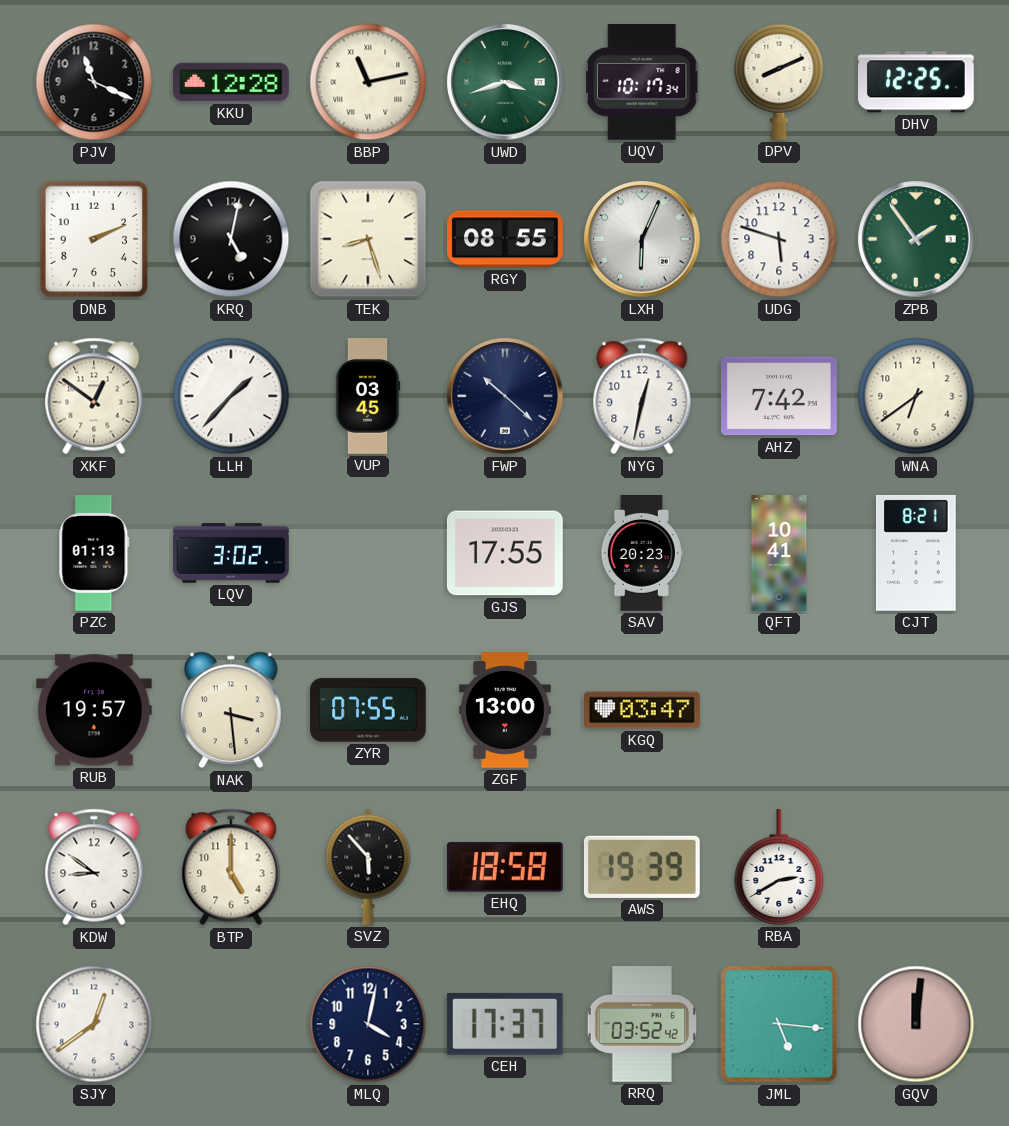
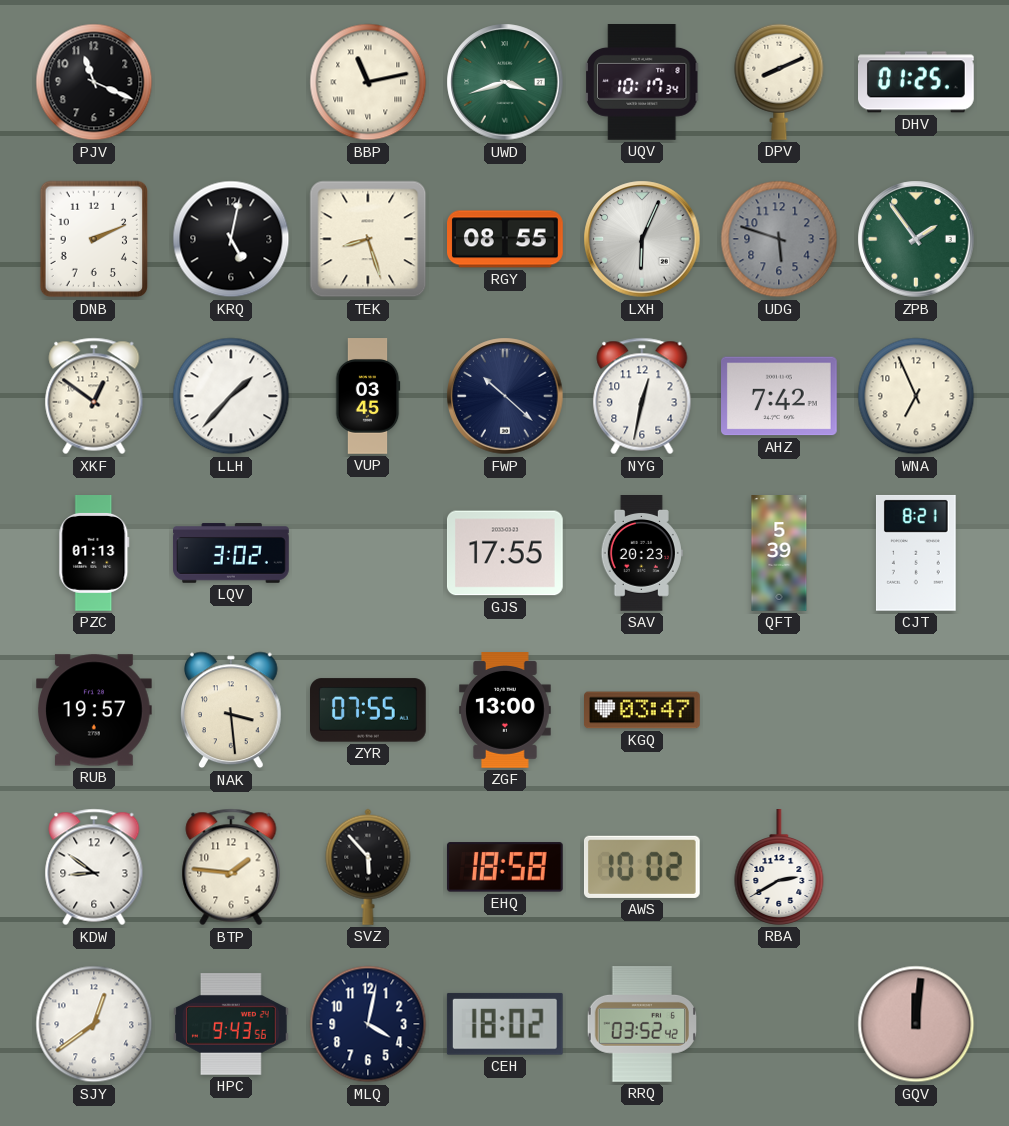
KKU: 12:28 -> none
DHV: 12:25 -> 01:25
UDG dial: white -> grey
WNA: 6:39 -> 6:56
QFT: 10:41 -> 5:39
BTP: 5:00 -> 1:46
AWS: 19:39 -> 10:02
HPC: none -> 9:43
CEH: 17:37 -> 18:02
JML: 5:16 -> none
